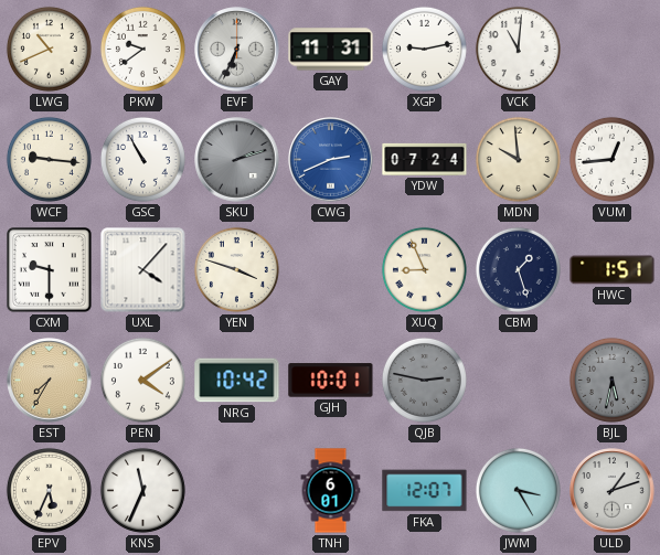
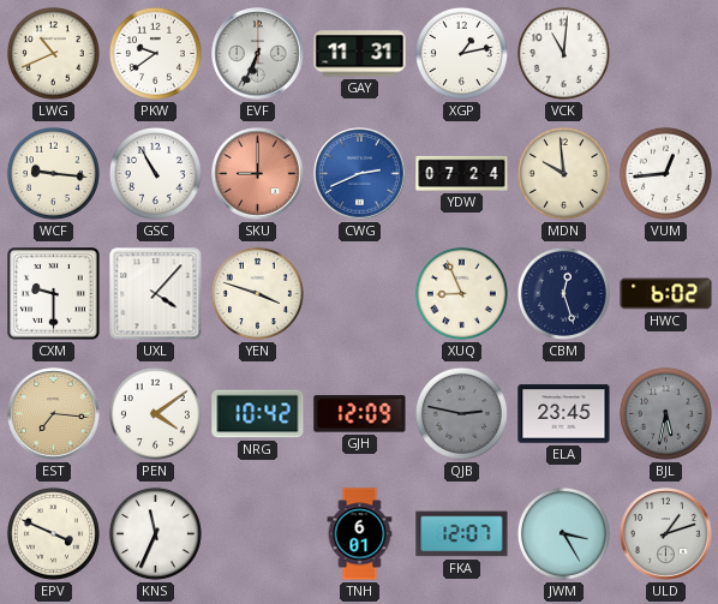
XGP: 9:13 -> 1:13
SKU: 2:12 -> 9:00
SKU dial: grey -> salmon
CBM: 1:27 -> 12:27
HWC: 1:51 -> 6:02
EST: 7:35 -> 7:16
GJH: 10:01 -> 12:09
ELA: none -> 23:45
EPV: 5:34 -> 3:49
